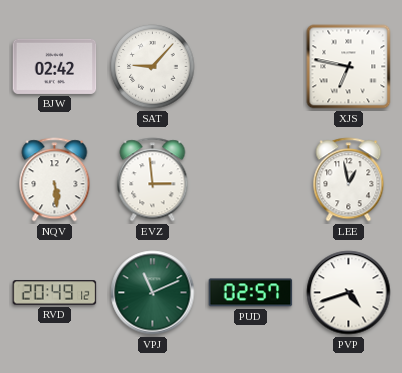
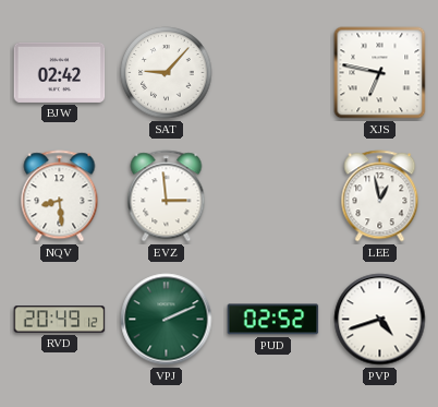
NQV: 5:29 -> 8:29
VPJ: 11:11 -> 2:11
PUD: 02:57 -> 02:52
